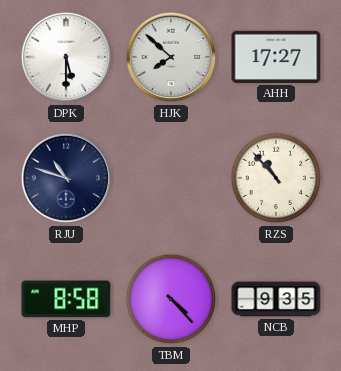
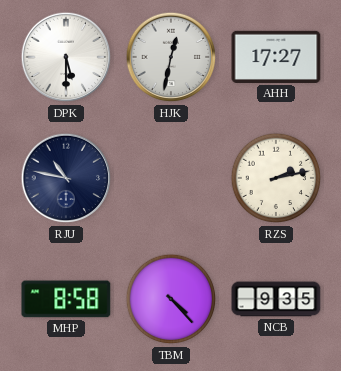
HJK: 7:52 -> 12:32
RJU: 10:48 -> 10:47
RZS: 10:53 -> 2:13
